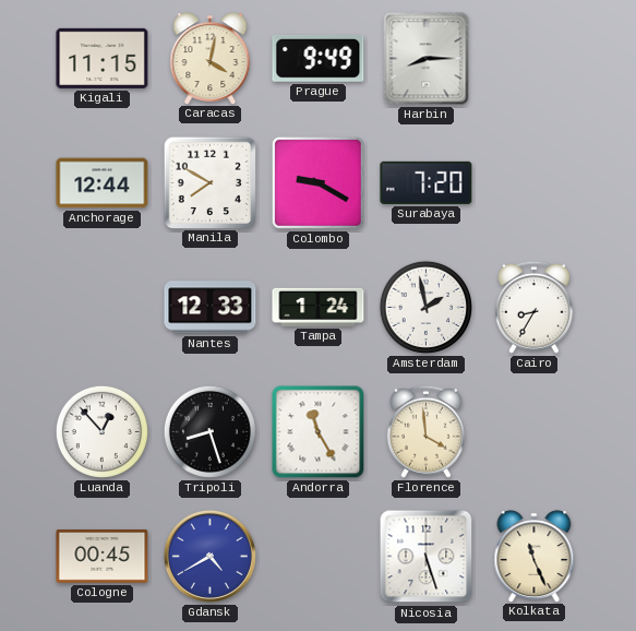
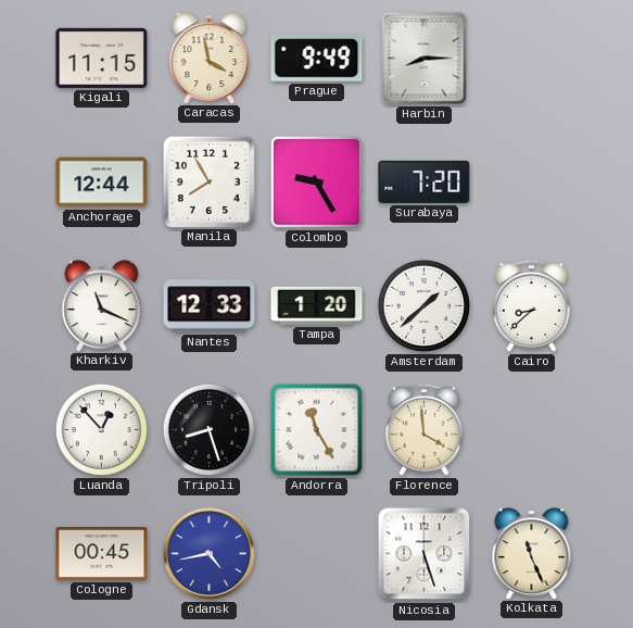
Caracas: 4:02 -> 3:58
Manila: 7:50 -> 7:55
Colombo: 9:20 -> 9:25
Kharkiv: none -> 11:19
Tampa: 1:24 -> 1:20
Amsterdam: 1:58 -> 1:38
Cairo: 8:35 -> 8:38
Gdansk: 4:40 -> 4:43
